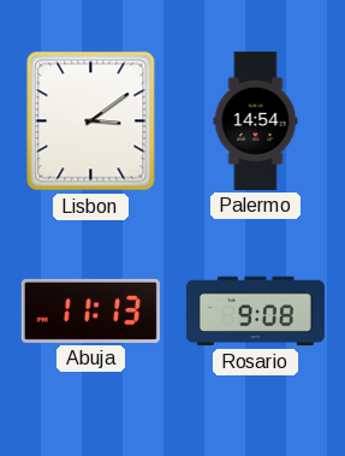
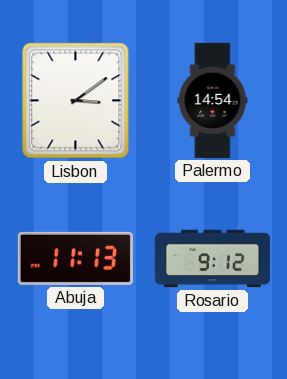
Rosario: 9:08 -> 9:12
